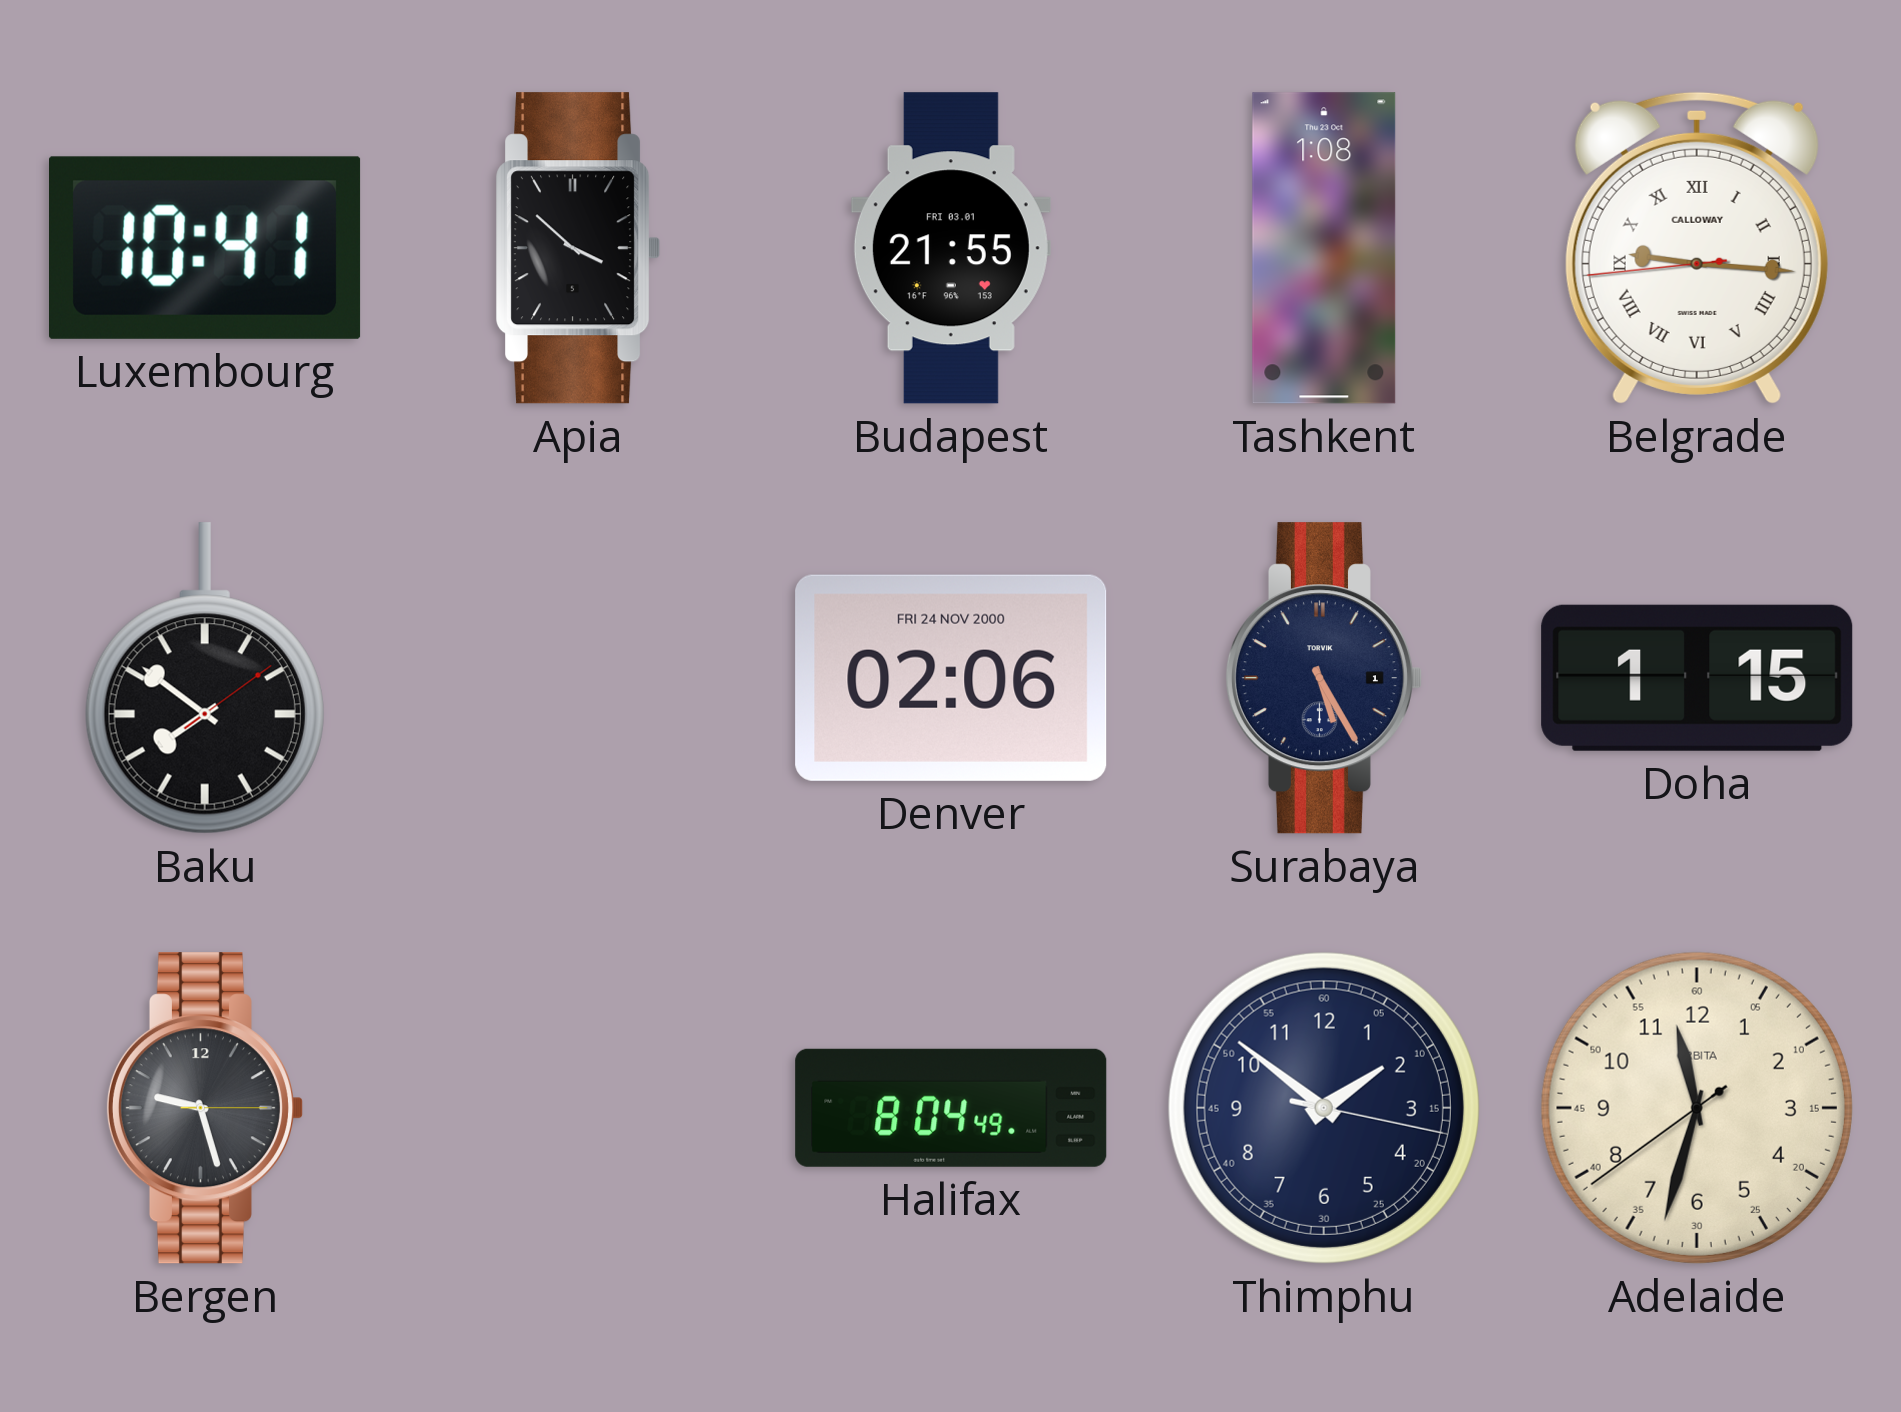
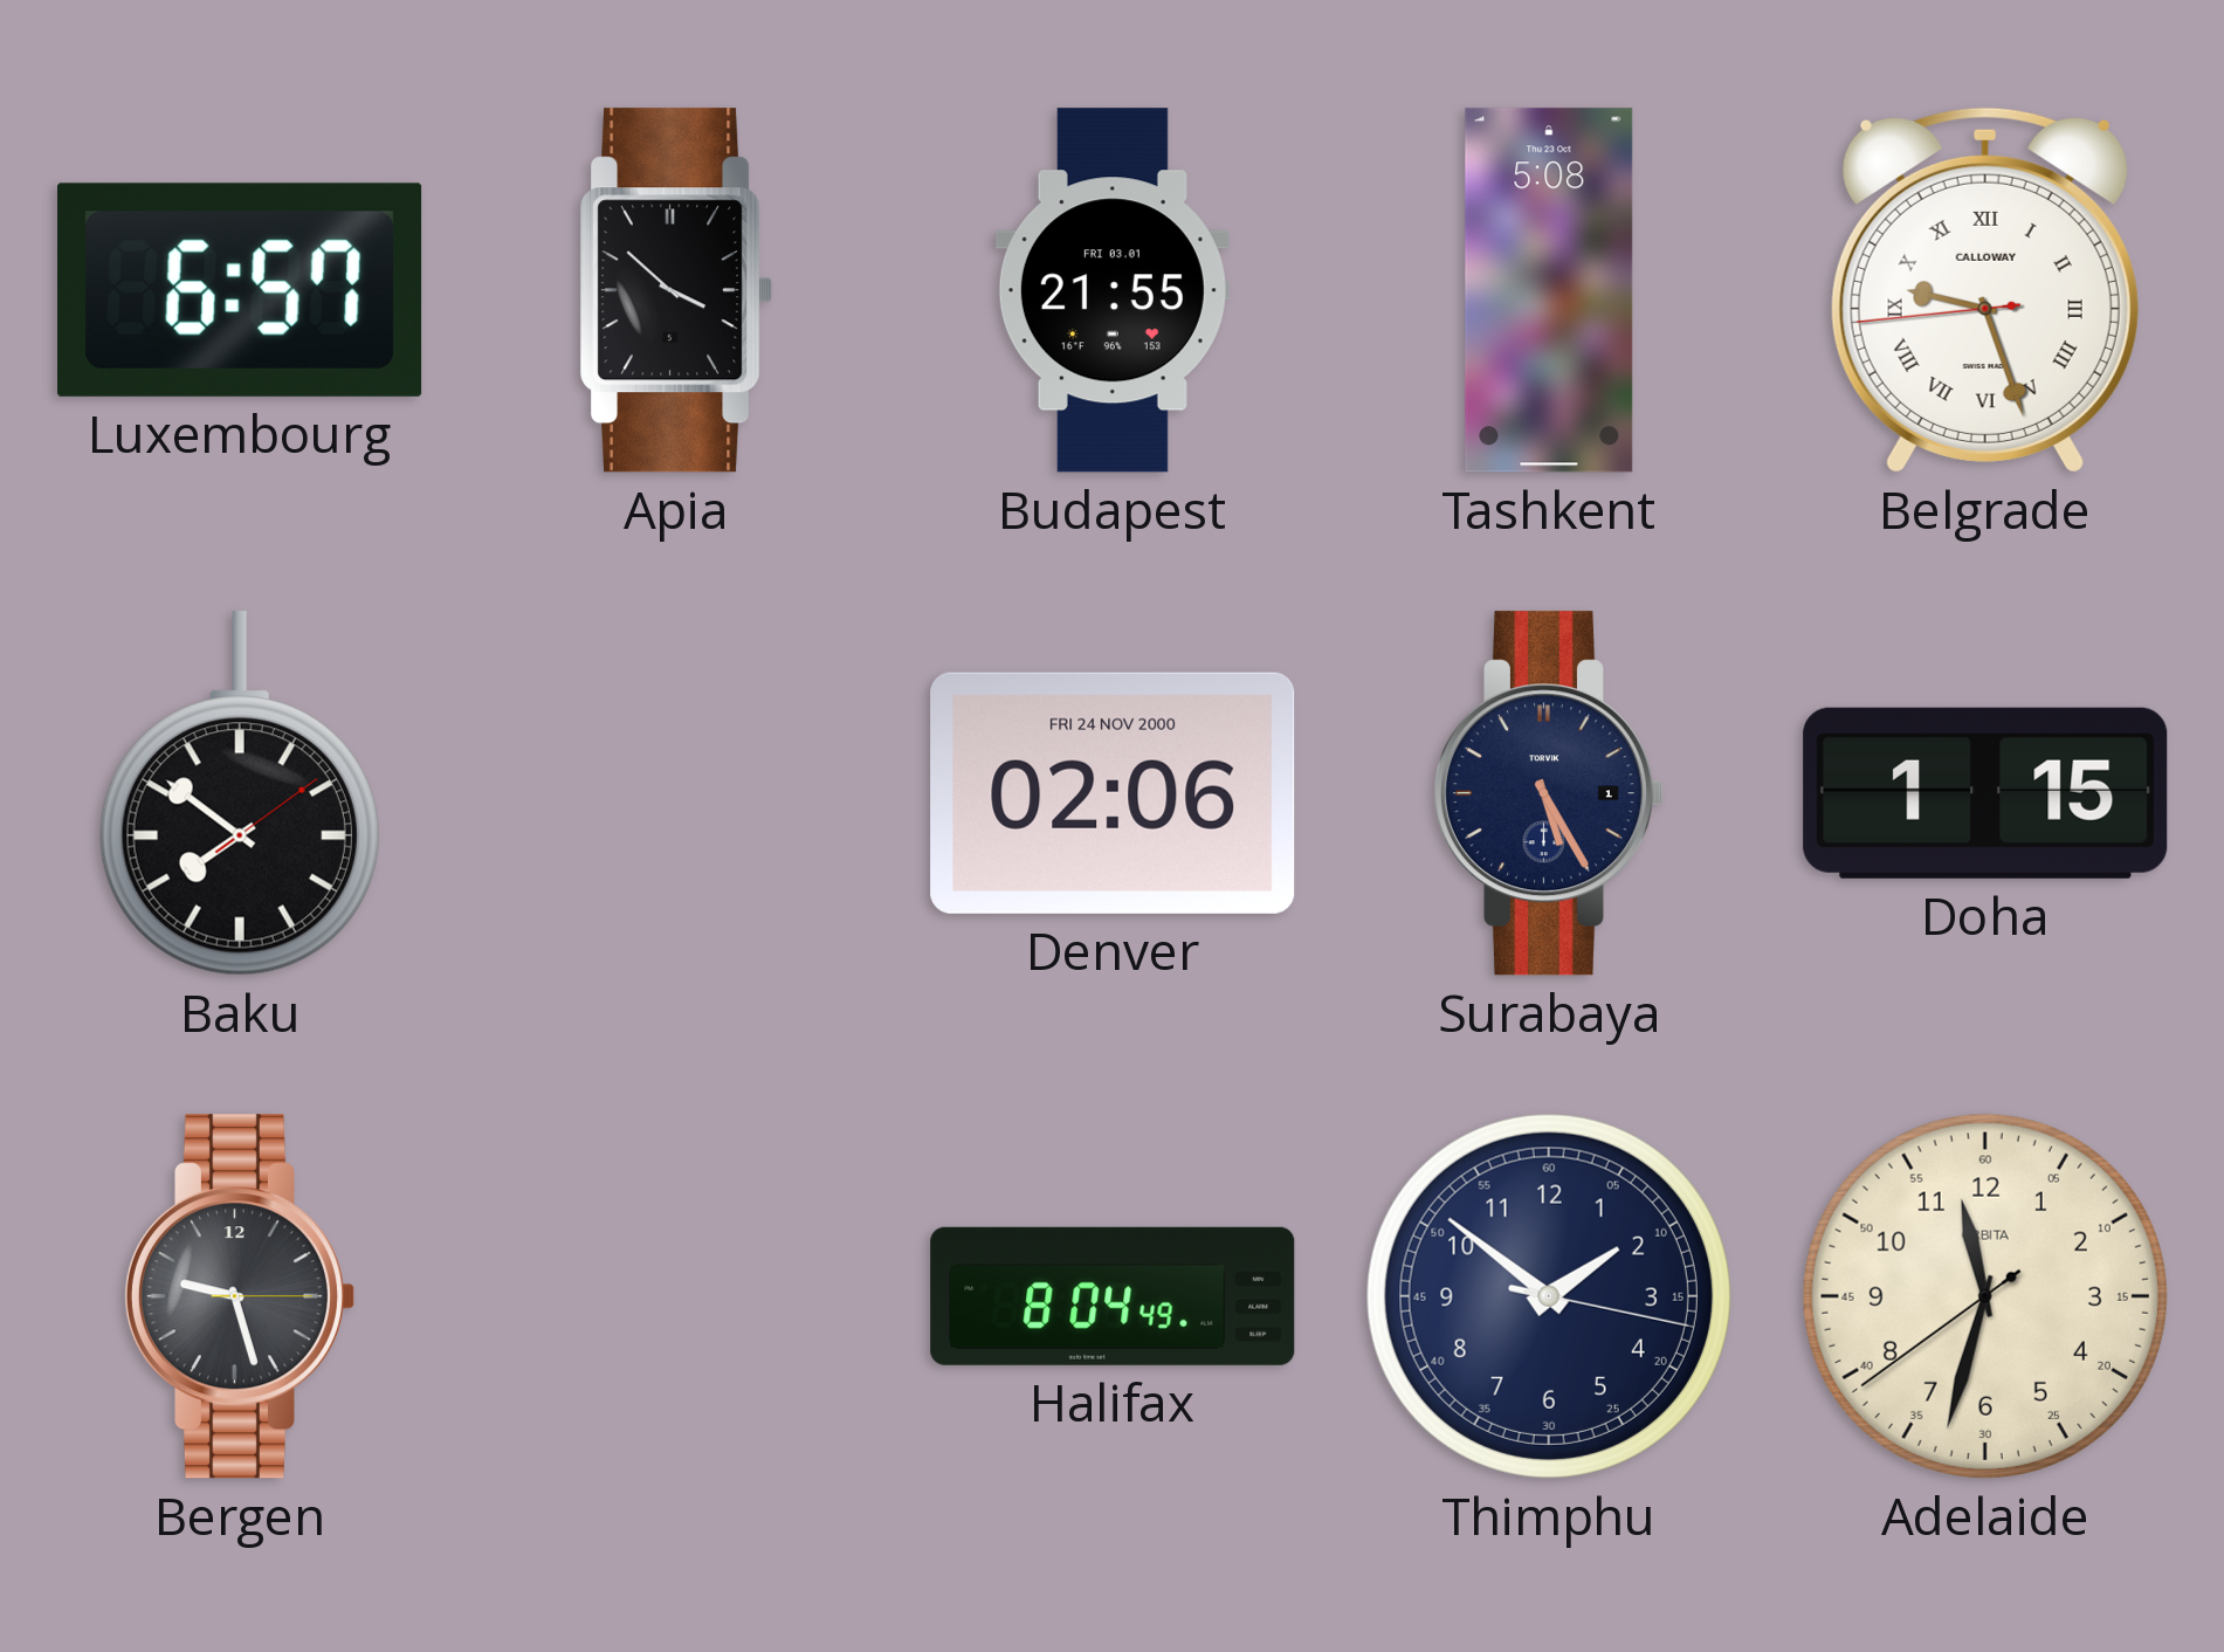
Luxembourg: 10:41 -> 6:57
Tashkent: 1:08 -> 5:08
Belgrade: 9:15 -> 9:26
